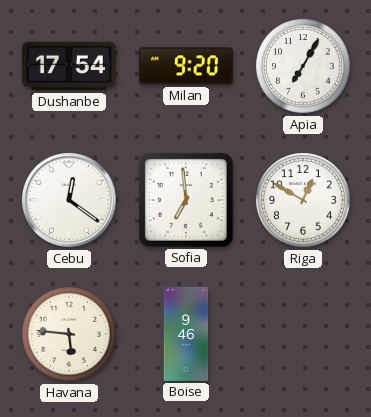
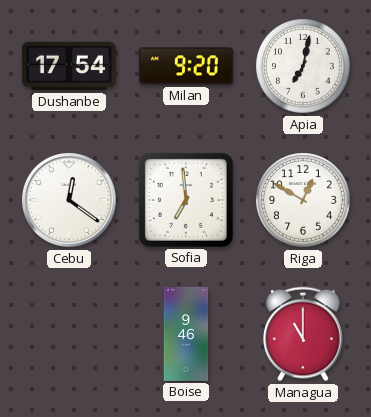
Apia: 7:05 -> 7:02
Havana: 5:46 -> none
Managua: none -> 11:00
